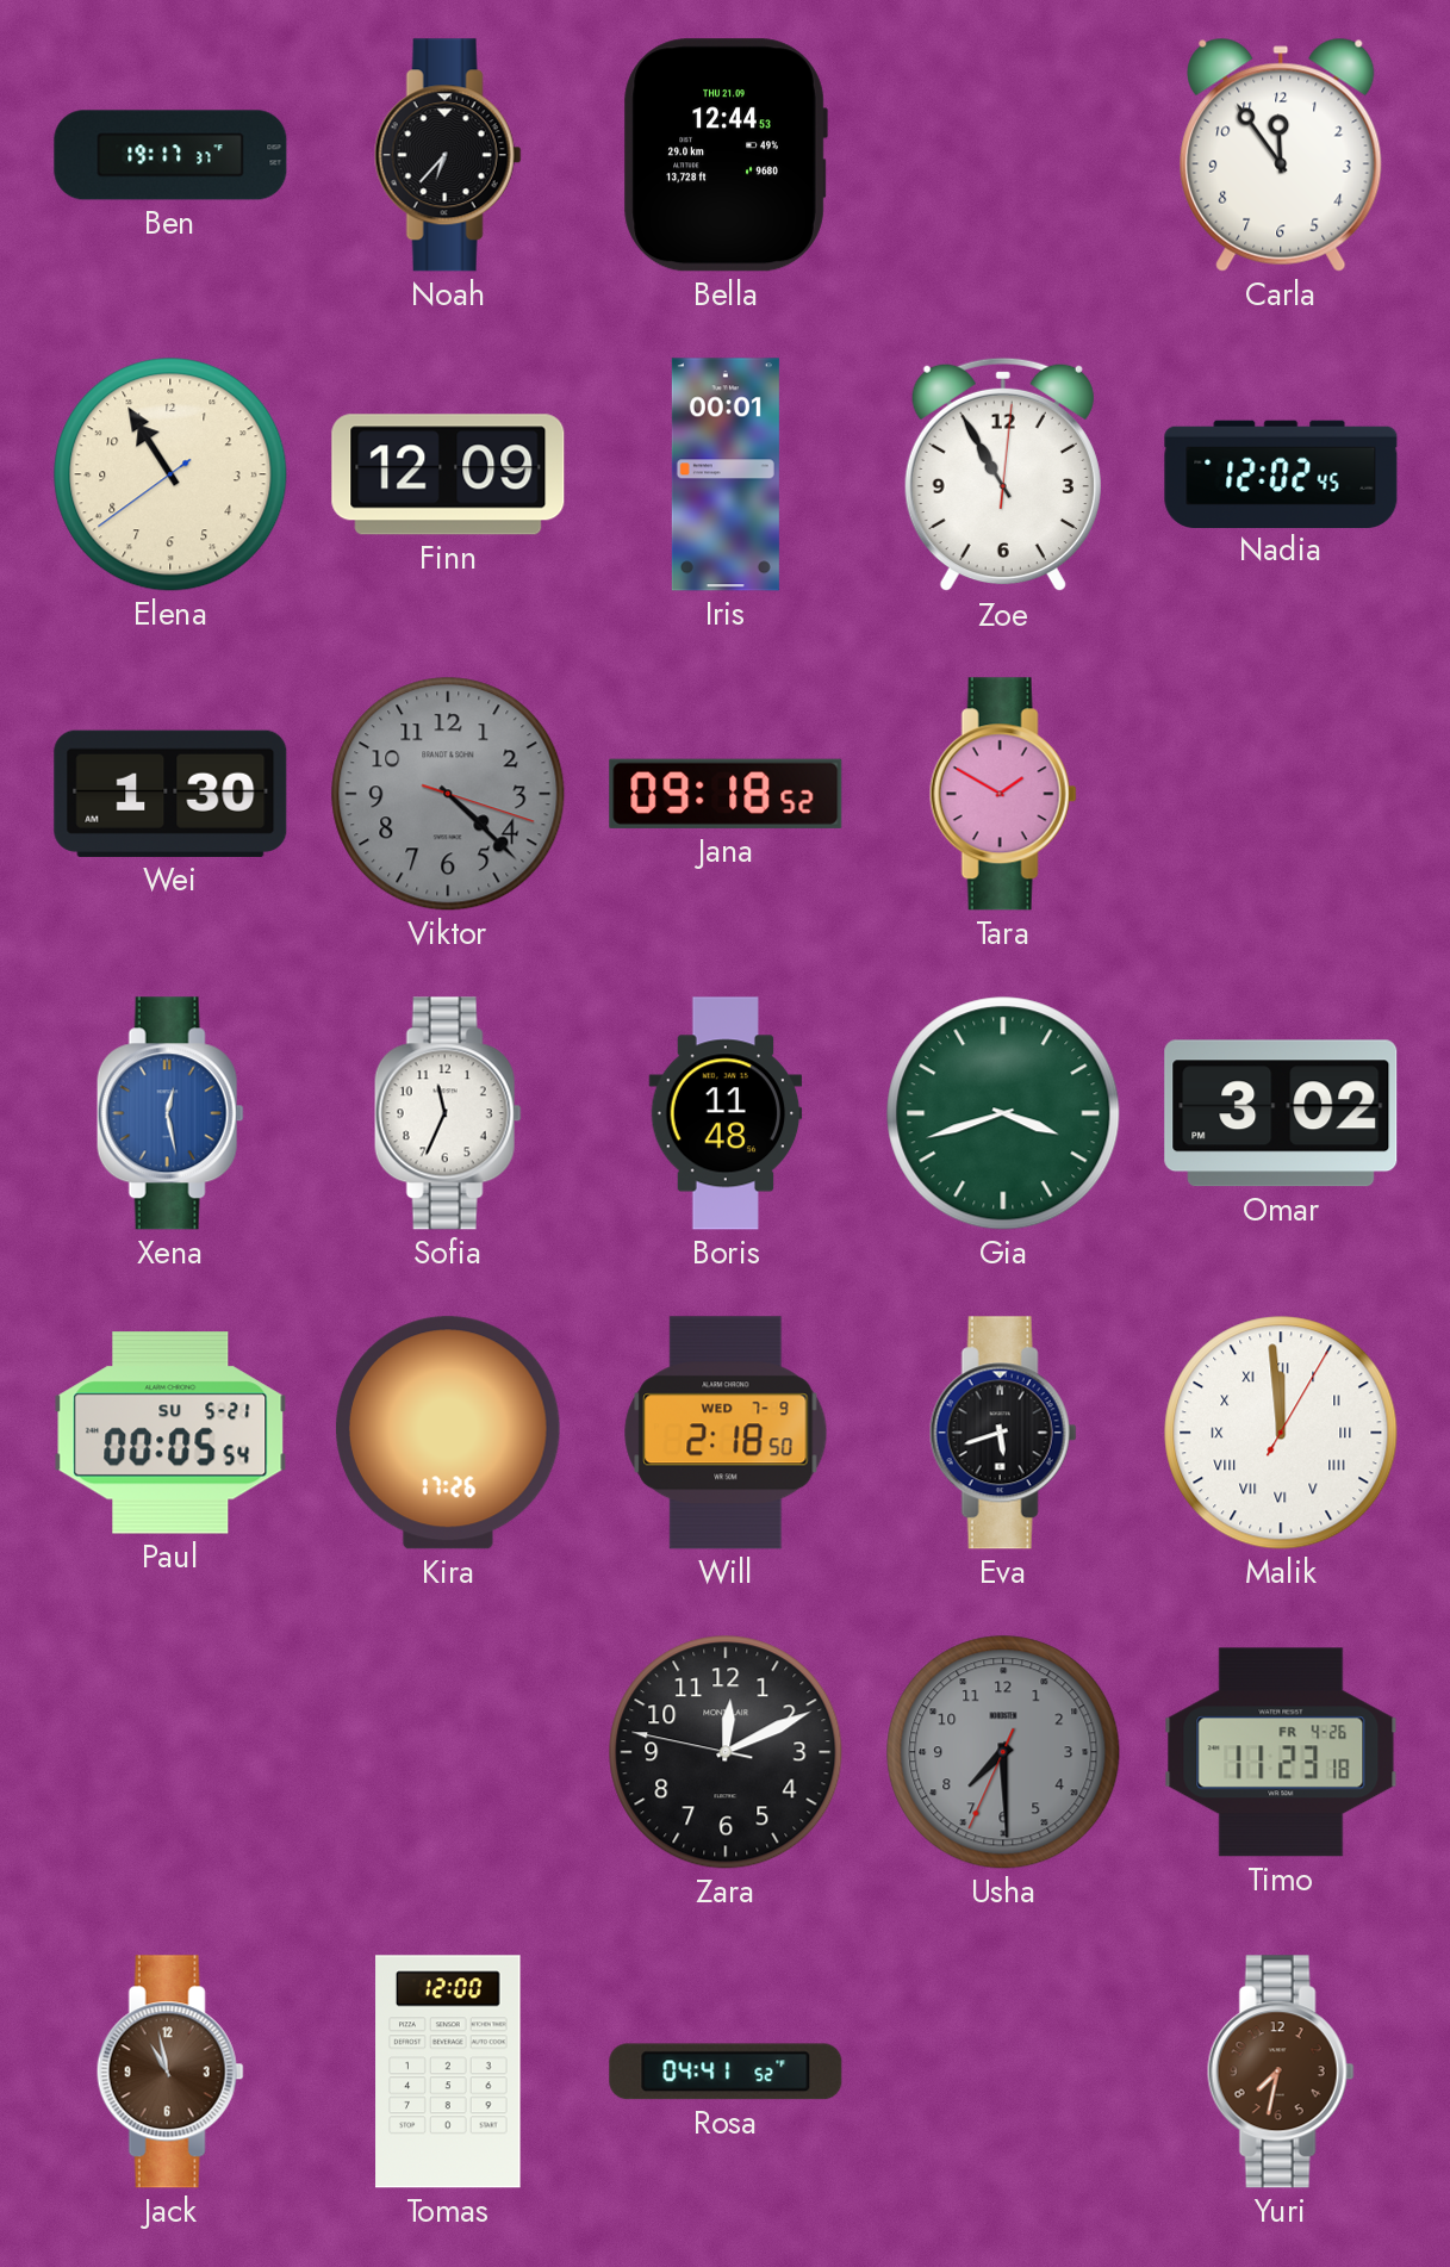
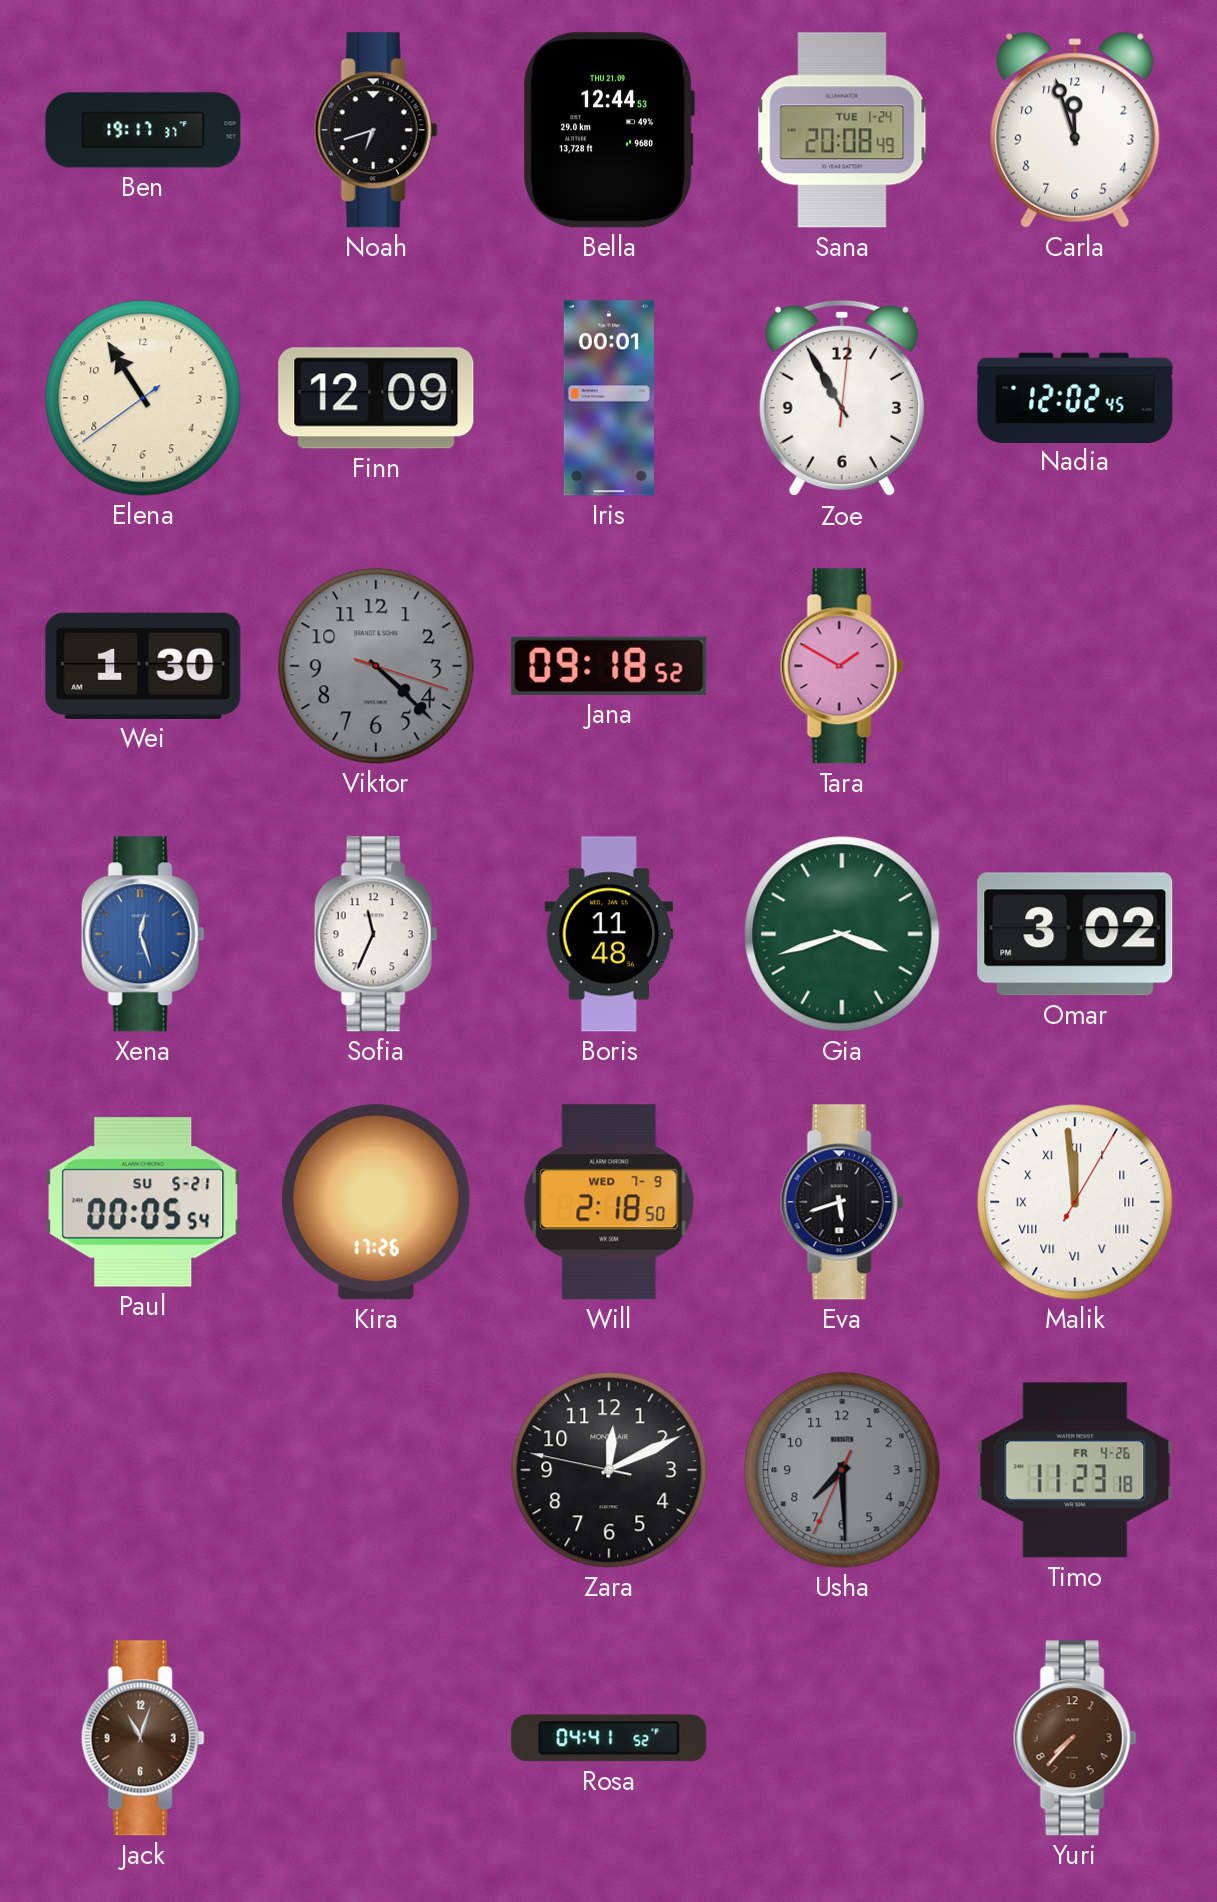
Noah: 6:37 -> 6:42
Sana: none -> 20:08
Carla: 11:54 -> 11:57
Xena: 12:28 -> 12:27
Jack: 10:58 -> 11:03
Tomas: 12:00 -> none
Yuri: 7:32 -> 7:37
